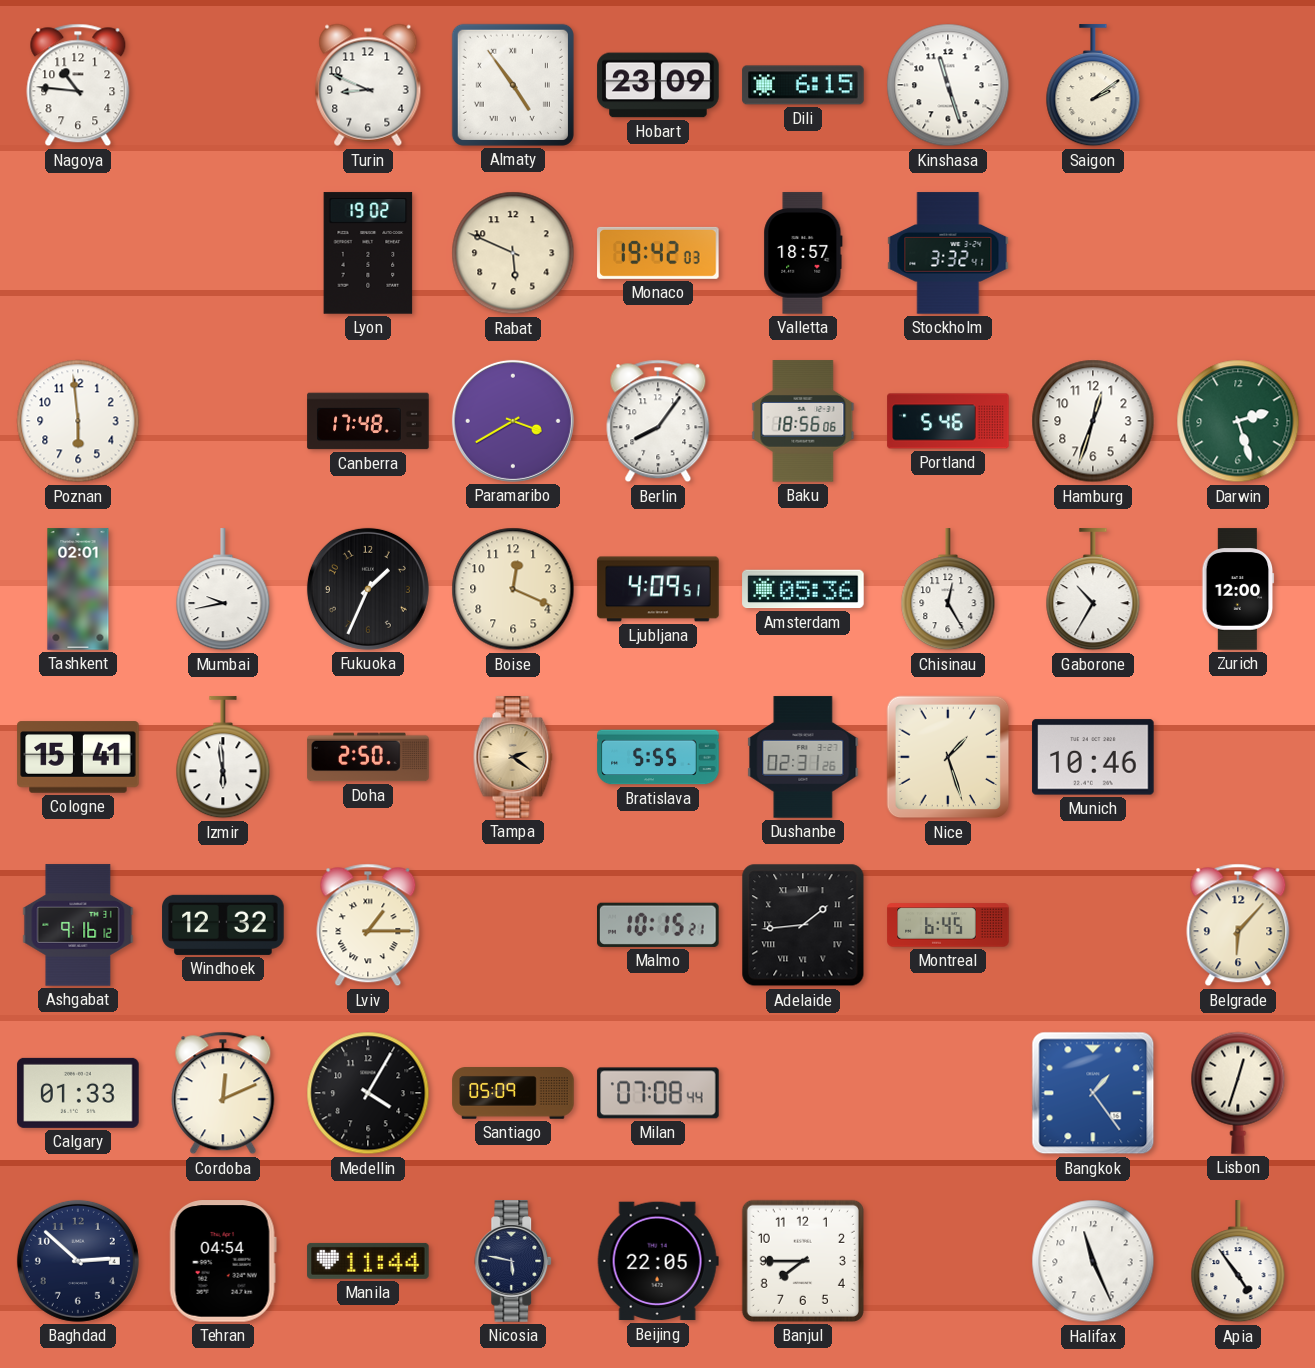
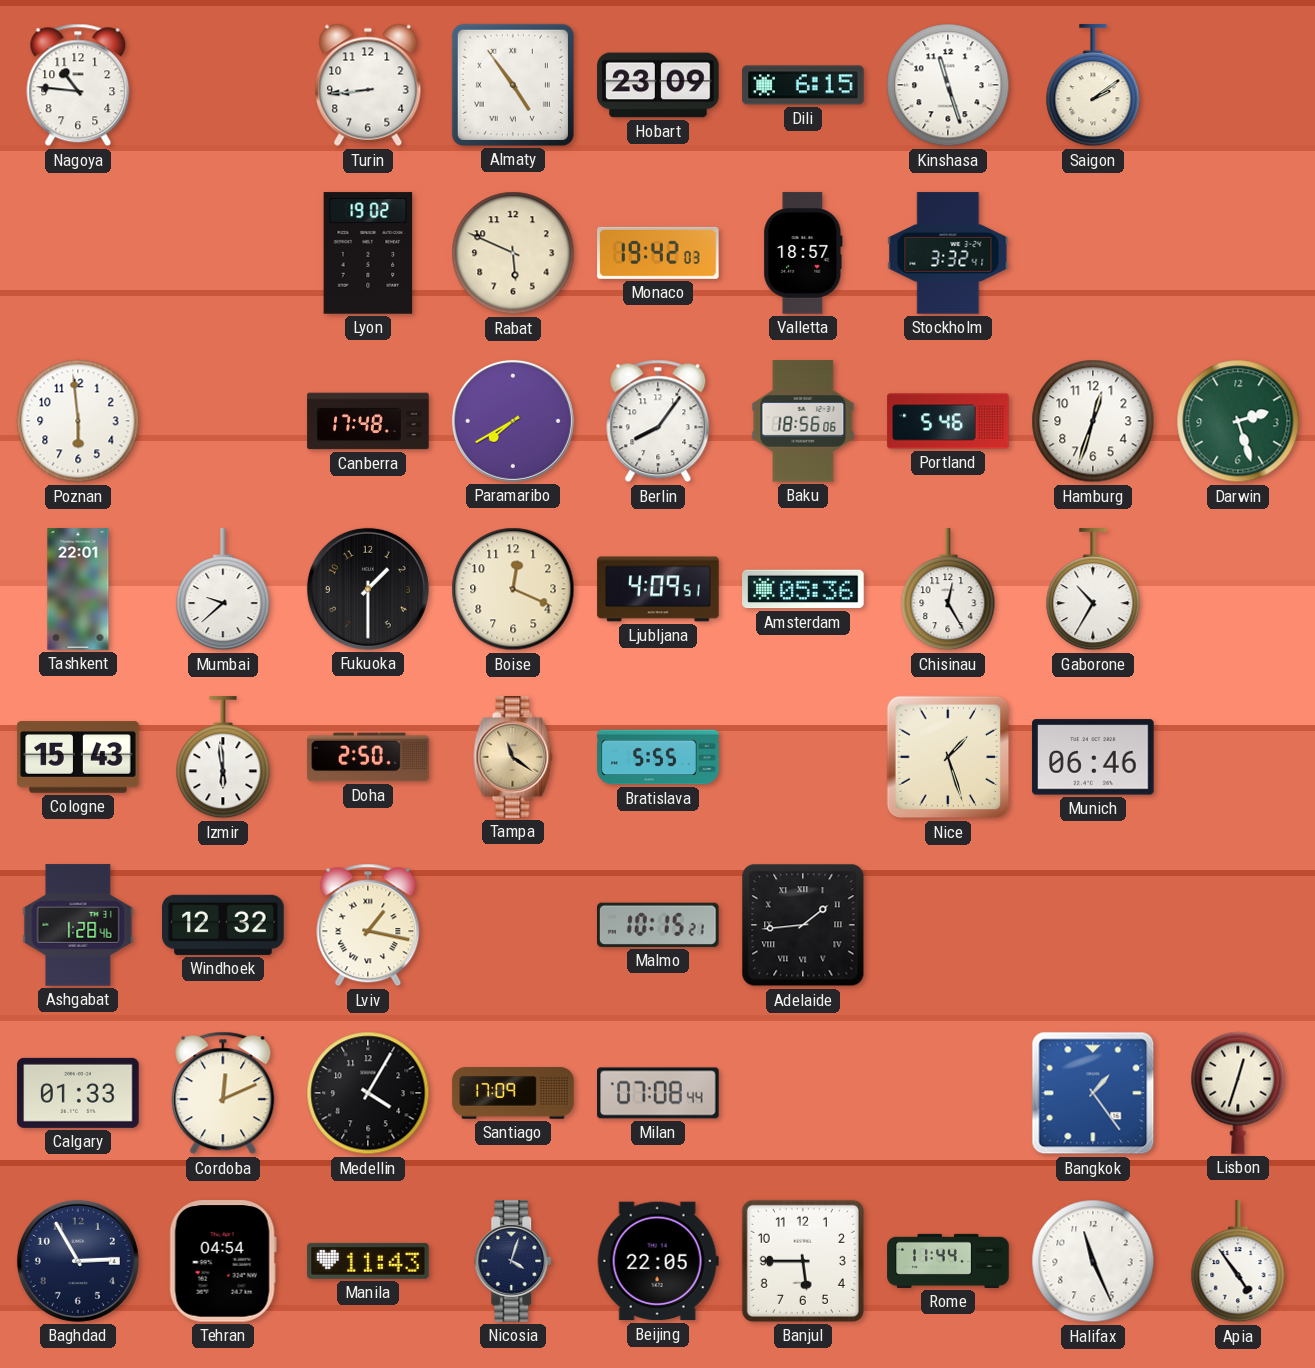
Turin: 8:49 -> 8:44
Paramaribo: 3:40 -> 7:40
Tashkent: 02:01 -> 22:01
Mumbai: 9:43 -> 9:38
Fukuoka: 1:34 -> 1:30
Zurich: 12:00 -> none
Cologne: 15:41 -> 15:43
Tampa: 2:21 -> 11:21
Dushanbe: 02:31 -> none
Munich: 10:46 -> 06:46
Ashgabat: 9:16 -> 1:28
Lviv: 1:15 -> 1:17
Montreal: 6:45 -> none
Belgrade: 6:07 -> none
Santiago: 05:09 -> 17:09
Baghdad: 2:52 -> 2:55
Manila: 11:44 -> 11:43
Nicosia: 5:47 -> 4:03
Banjul: 7:45 -> 5:45
Rome: none -> 11:44
